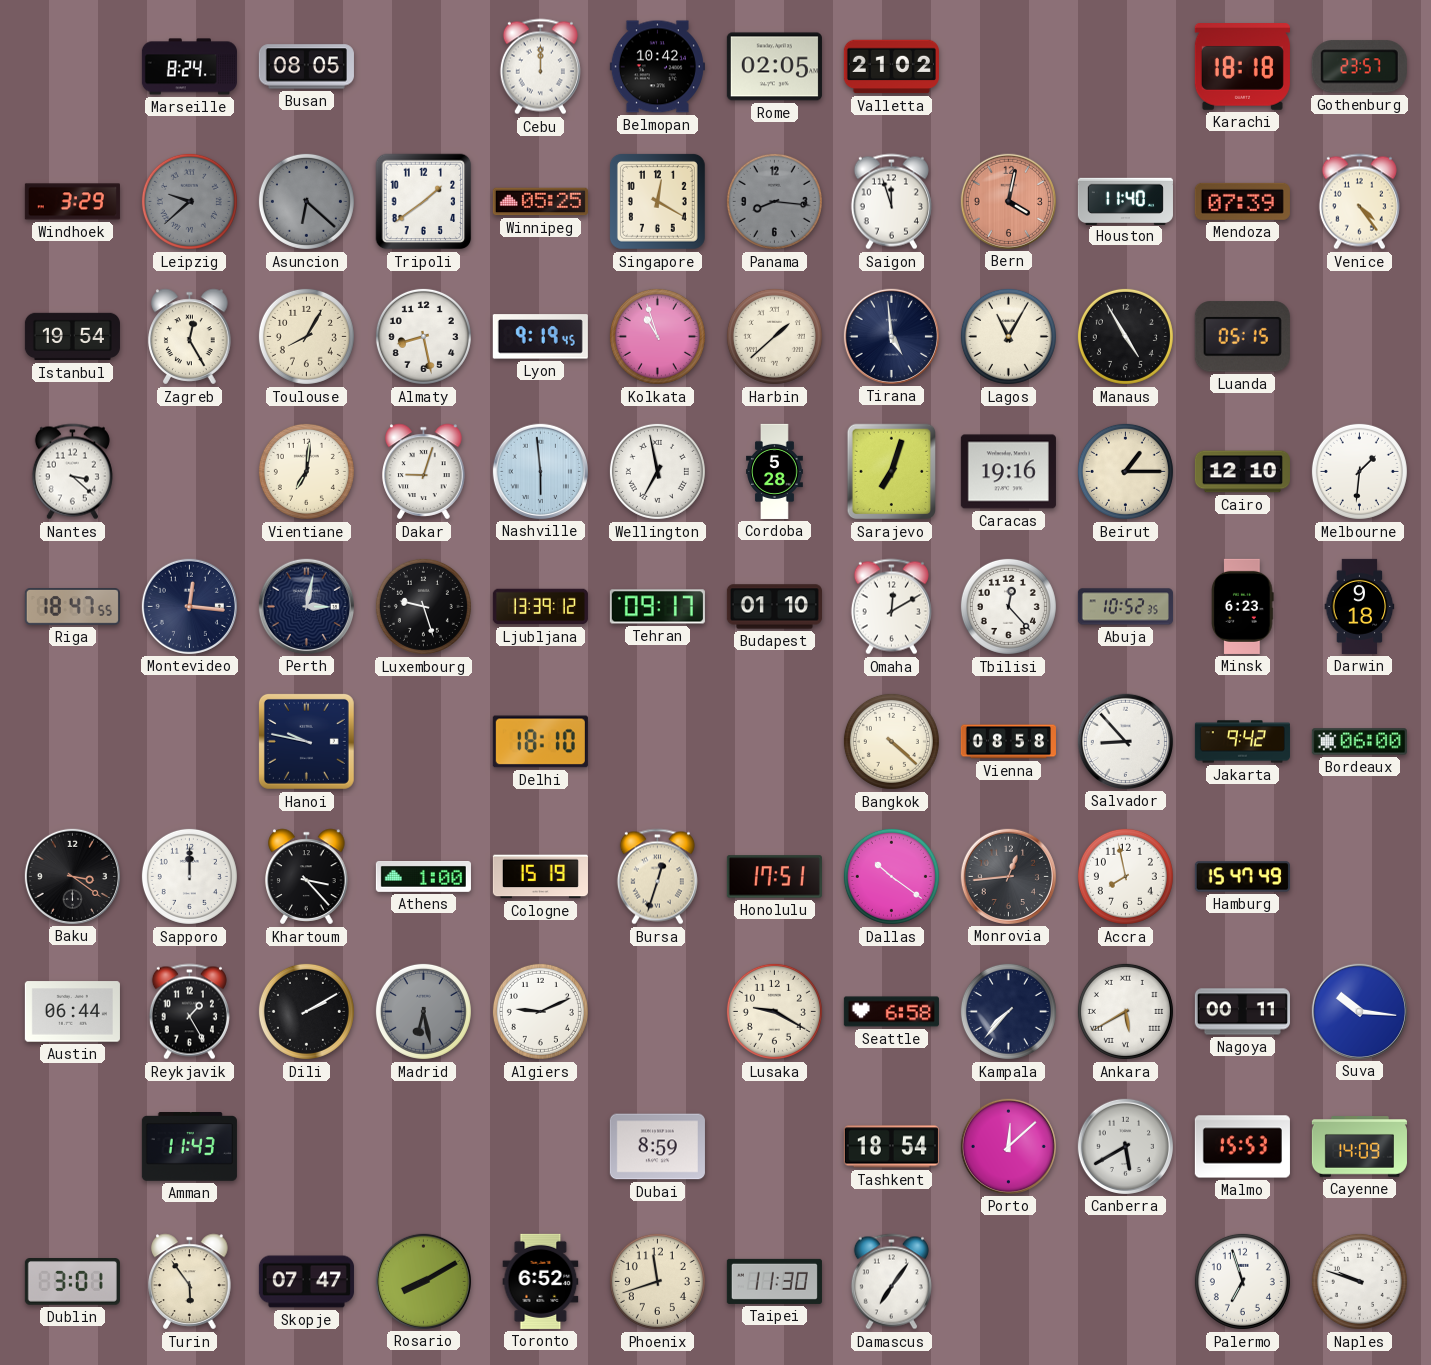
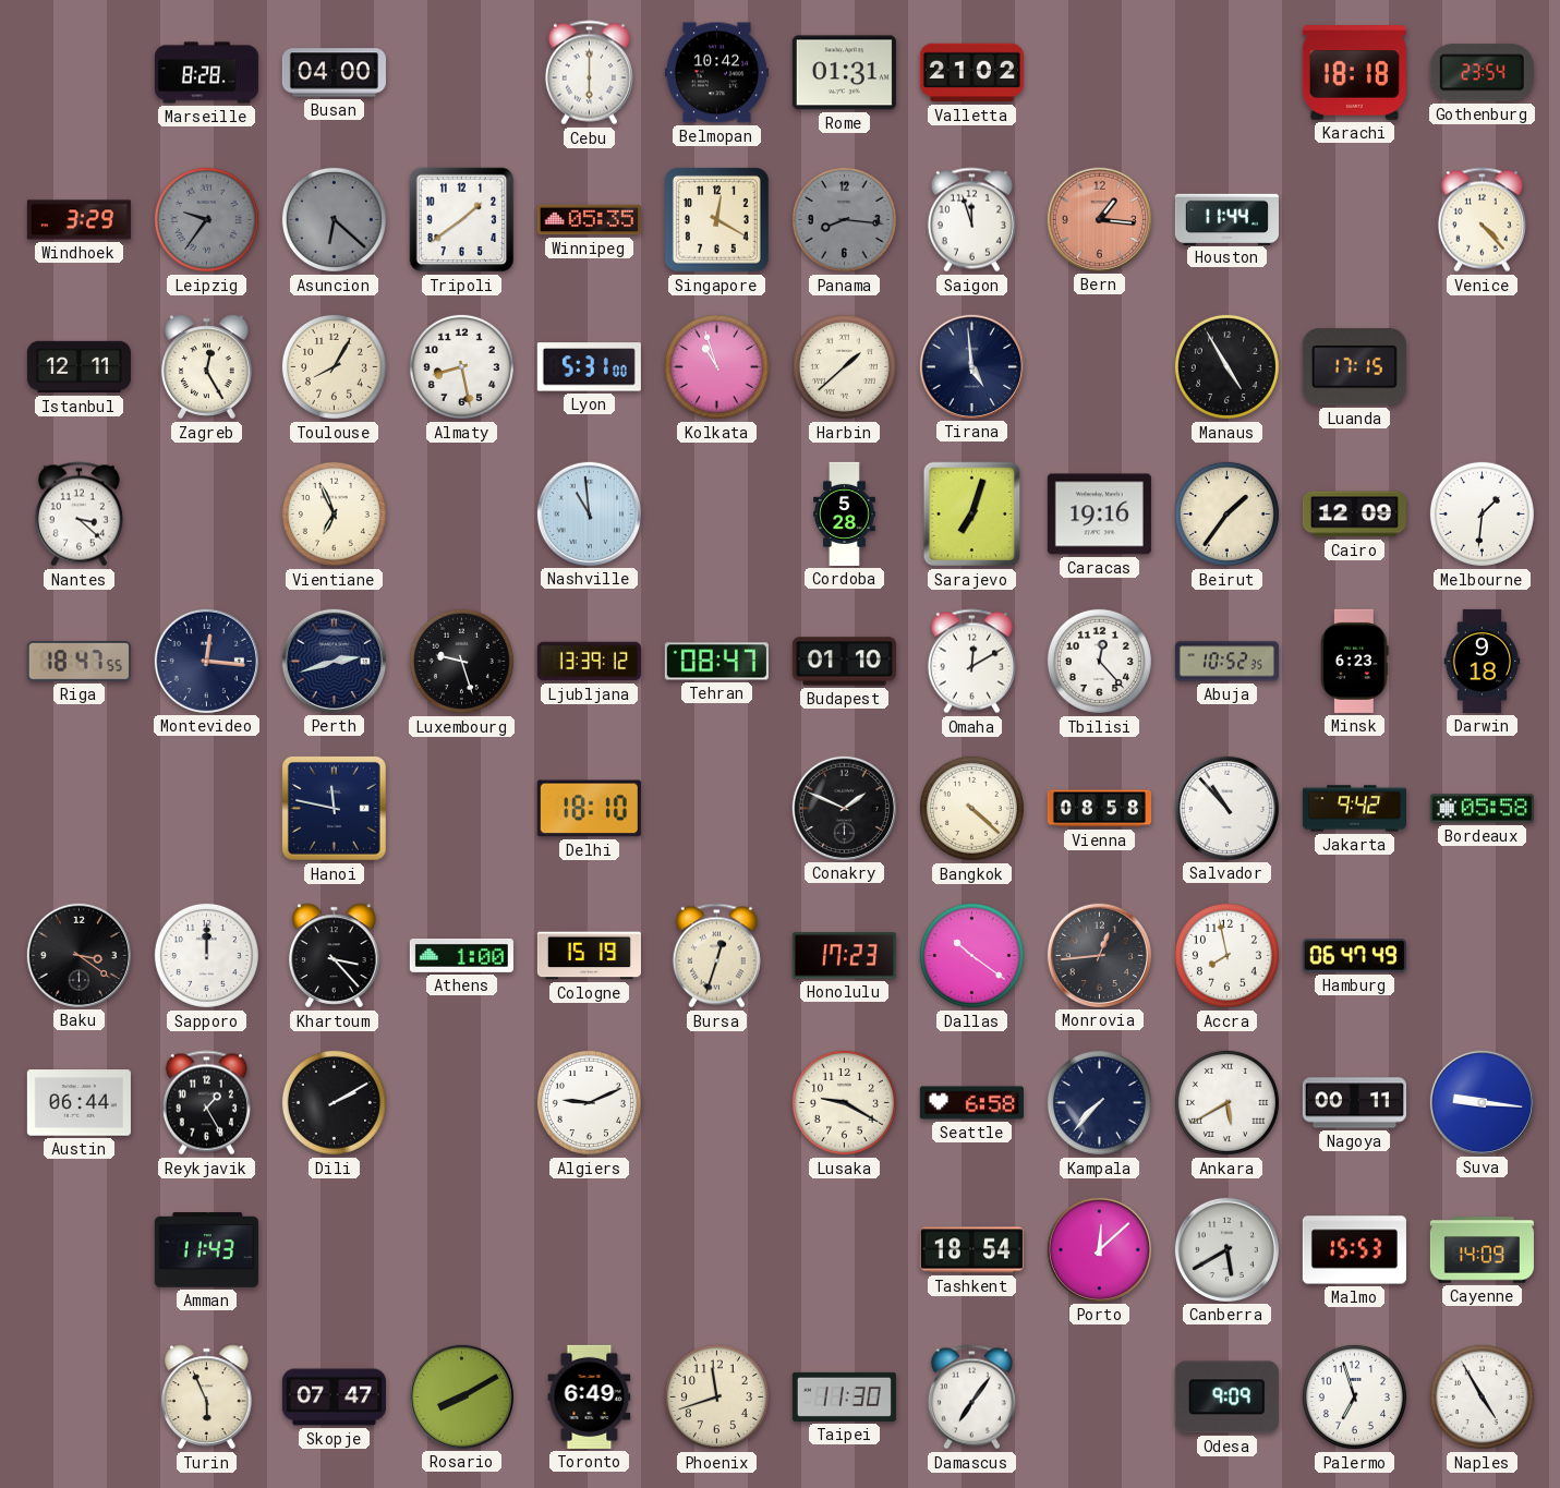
Marseille: 8:24 -> 8:28
Busan: 08:05 -> 04:00
Cebu: 12:00 -> 6:00
Rome: 02:05 -> 01:31
Gothenburg: 23:57 -> 23:54
Leipzig: 9:38 -> 9:36
Winnipeg: 05:25 -> 05:35
Bern: 4:02 -> 1:16
Houston: 11:40 -> 11:44
Mendoza: 07:39 -> none
Venice: 4:24 -> 4:23
Istanbul: 19:54 -> 12:11
Lyon: 9:19 -> 5:31
Lagos: 11:05 -> none
Luanda: 05:15 -> 17:15
Vientiane: 7:01 -> 6:56
Dakar: 9:03 -> none
Nashville: 5:59 -> 10:59
Wellington: 6:58 -> none
Beirut: 1:15 -> 1:36
Cairo: 12:10 -> 12:09
Perth: 3:02 -> 2:42
Tehran: 09:17 -> 08:47
Hanoi: 9:47 -> 11:47
Conakry: none -> 1:49
Salvador: 8:53 -> 10:53
Bordeaux: 06:00 -> 05:58
Honolulu: 17:51 -> 17:23
Hamburg: 15:47 -> 06:47
Madrid: 6:28 -> none
Suva: 10:16 -> 9:16
Dubai: 8:59 -> none
Dublin: 3:01 -> none
Turin: 5:54 -> 5:56
Toronto: 6:52 -> 6:49
Odesa: none -> 9:09
Naples: 9:48 -> 4:55
